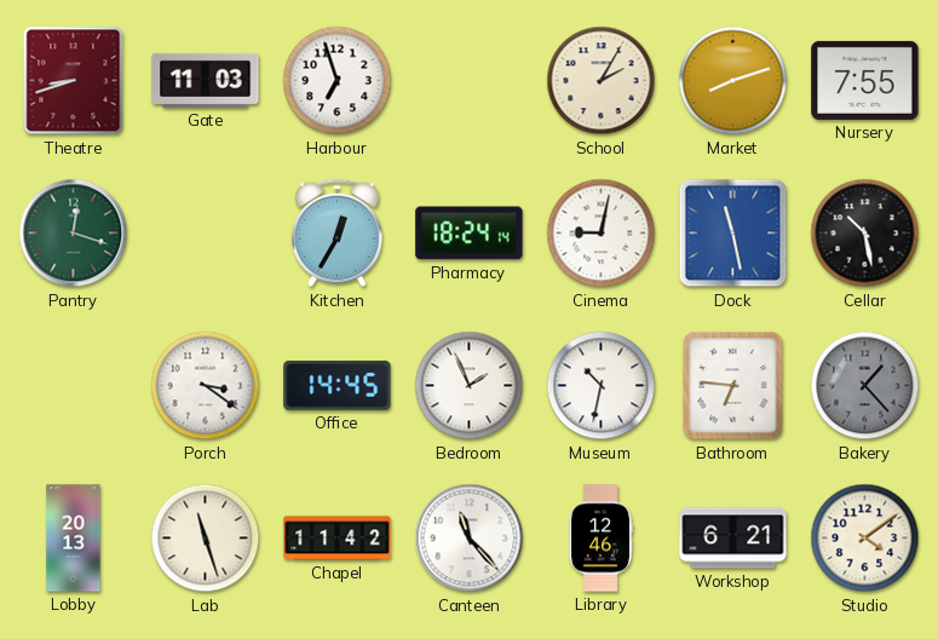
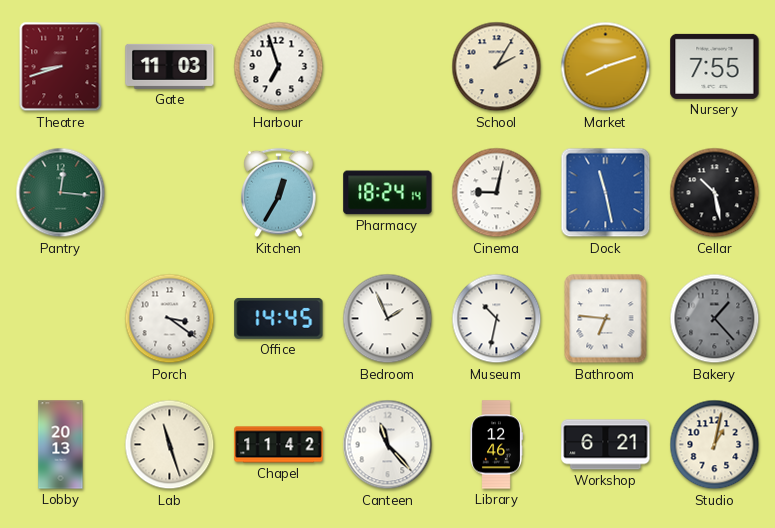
Pantry: 12:18 -> 12:16
Studio: 4:09 -> 1:02
